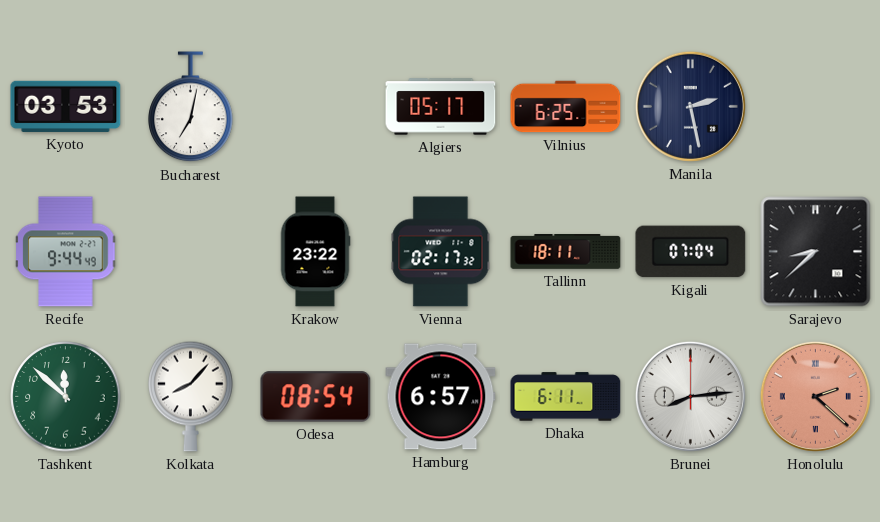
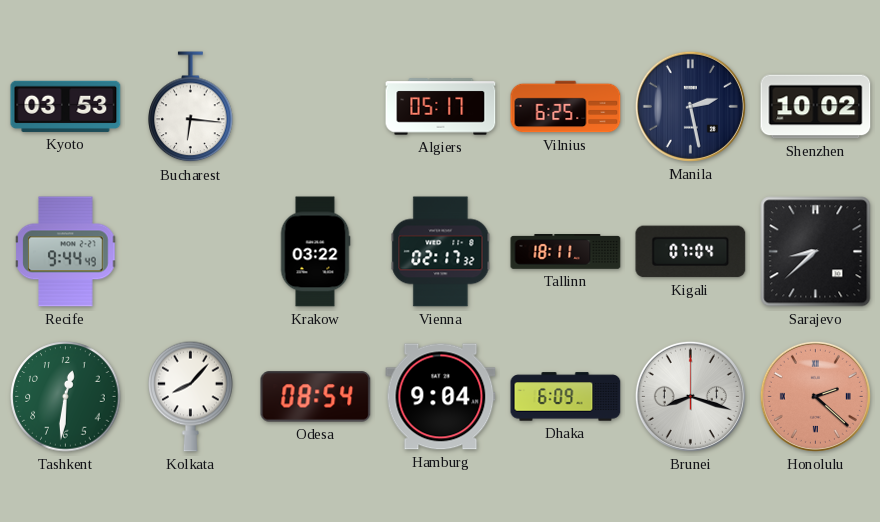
Bucharest: 7:02 -> 6:16
Shenzhen: none -> 10:02
Krakow: 23:22 -> 03:22
Tashkent: 11:52 -> 12:31
Hamburg: 6:57 -> 9:04
Dhaka: 6:11 -> 6:09
Brunei: 8:14 -> 8:18
